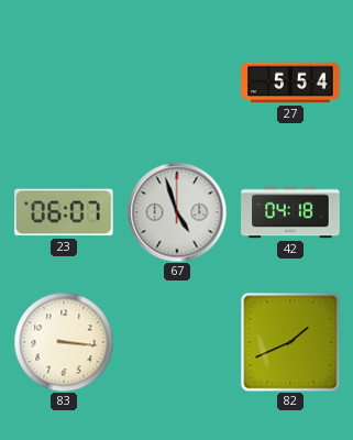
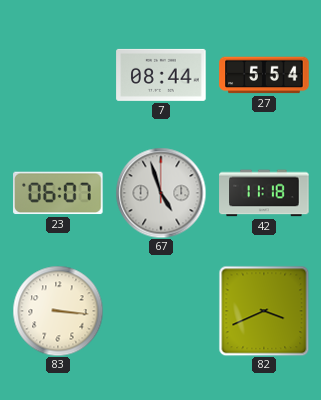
7: none -> 08:44
42: 04:18 -> 11:18
82: 1:41 -> 3:41
